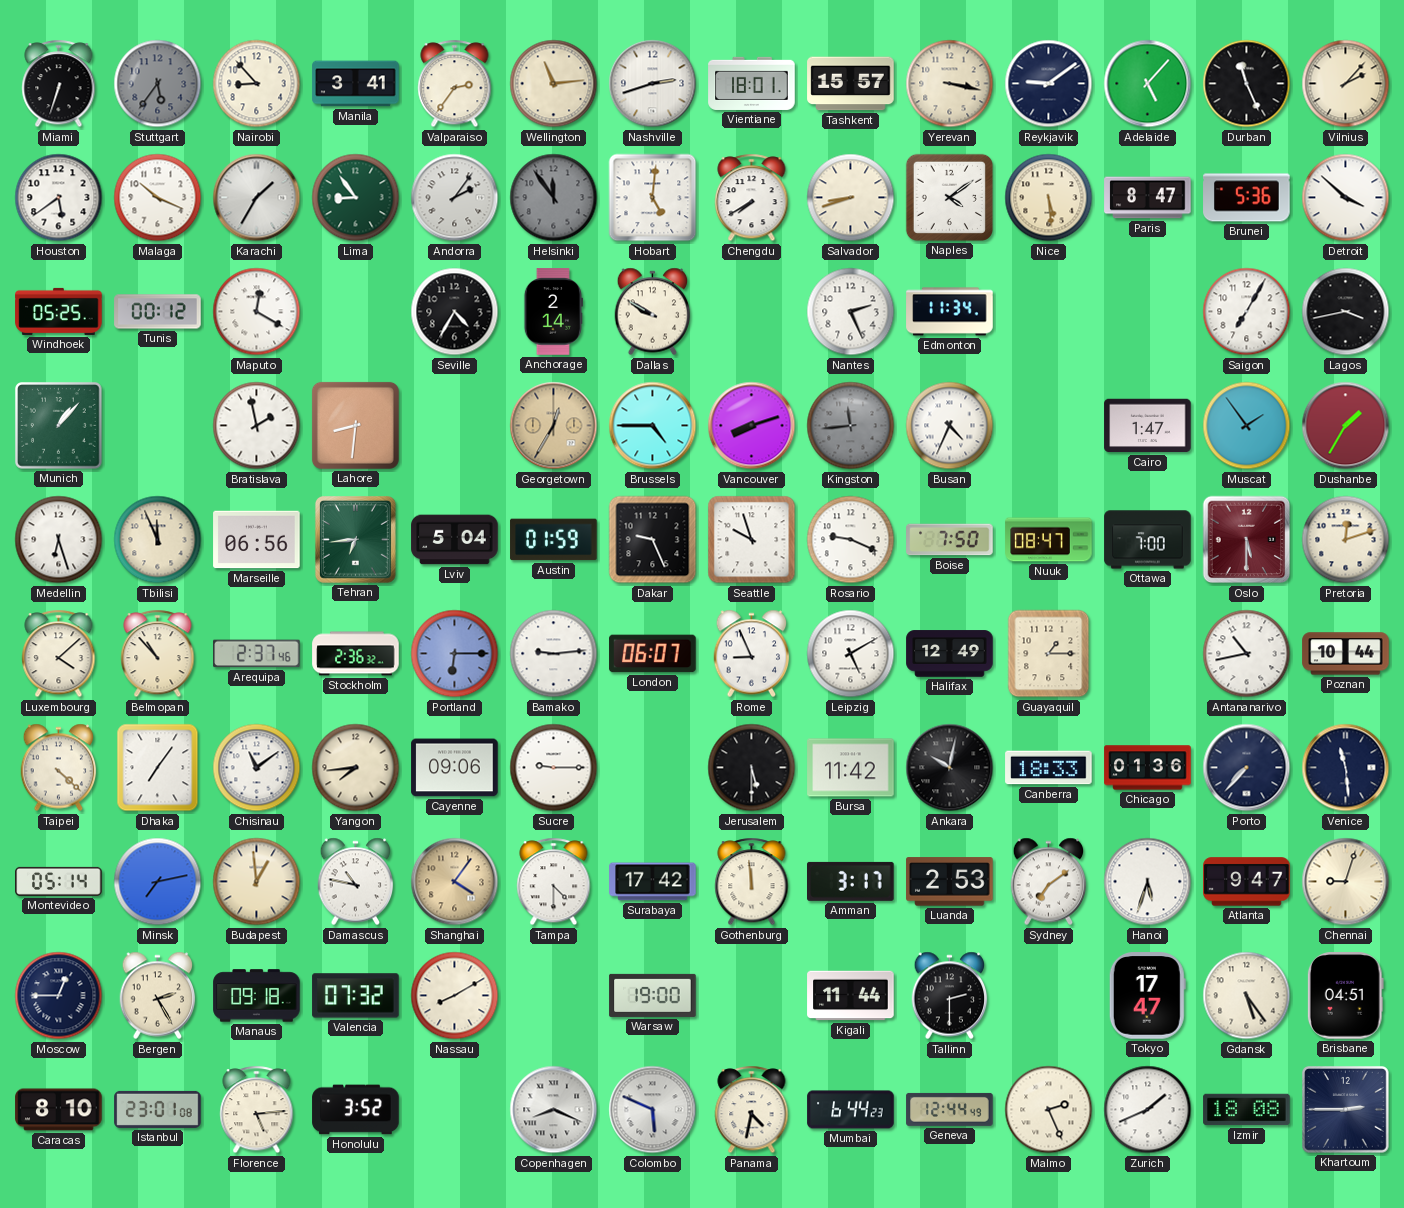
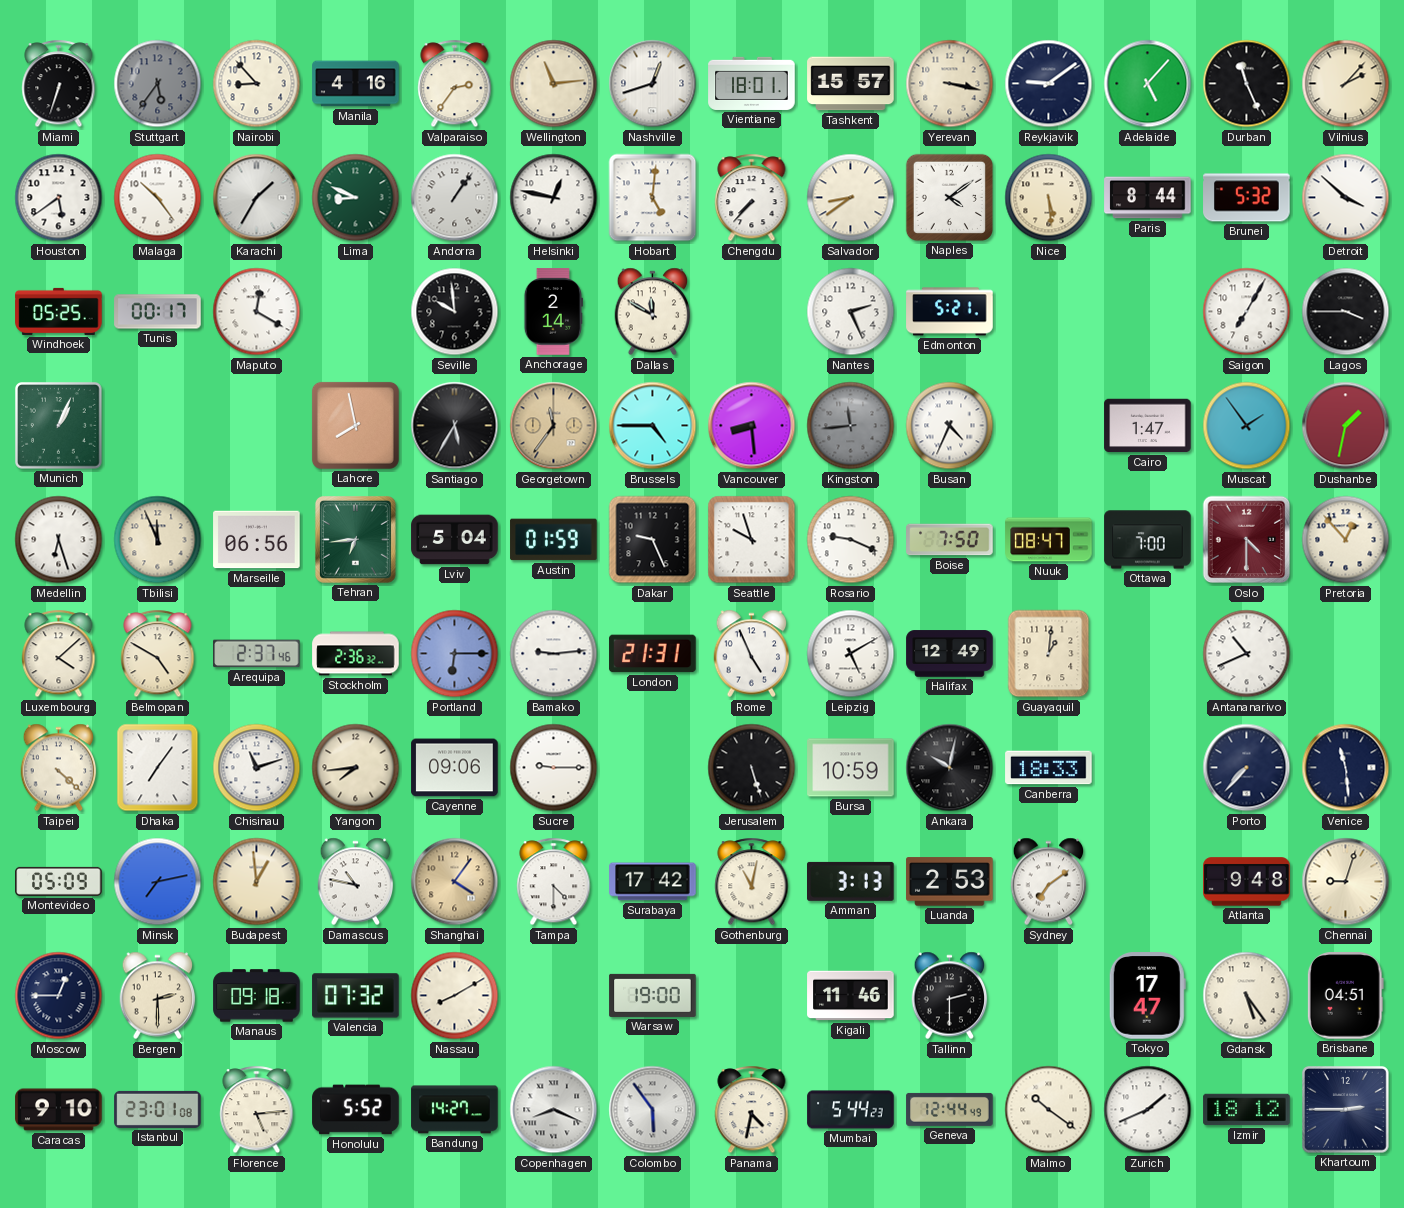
Manila: 3:41 -> 4:16
Nashville: 2:42 -> 12:42
Malaga: 10:19 -> 10:24
Lima: 8:54 -> 8:49
Andorra: 2:06 -> 1:06
Helsinki: 11:54 -> 12:47
Helsinki dial: grey -> white
Chengdu: 7:40 -> 7:37
Salvador: 8:42 -> 8:39
Paris: 8:47 -> 8:44
Brunei: 5:36 -> 5:32
Tunis: 00:12 -> 00:17
Seville: 4:35 -> 9:59
Dallas: 9:50 -> 11:50
Edmonton: 11:34 -> 5:21
Lagos: 3:43 -> 3:45
Munich: 1:07 -> 1:04
Bratislava: 1:58 -> none
Lahore: 8:31 -> 7:58
Santiago: none -> 5:35
Georgetown: 12:35 -> 11:36
Vancouver: 8:12 -> 8:29
Dushanbe: 1:35 -> 1:32
Oslo: 5:30 -> 4:30
Pretoria: 12:12 -> 12:53
Belmopan: 10:53 -> 4:50
London: 06:07 -> 21:31
Rome: 8:56 -> 4:56
Guayaquil: 1:15 -> 1:01
Antananarivo: 10:43 -> 10:41
Poznan: 10:44 -> none
Chisinau: 11:09 -> 11:12
Jerusalem: 5:30 -> 5:27
Bursa: 11:42 -> 10:59
Chicago: 01:36 -> none
Montevideo: 05:14 -> 05:09
Gothenburg: 11:59 -> 11:02
Amman: 3:17 -> 3:13
Hanoi: 5:33 -> none
Atlanta: 9:47 -> 9:48
Bergen: 2:25 -> 2:30
Kigali: 11:44 -> 11:46
Caracas: 8:10 -> 9:10
Honolulu: 3:52 -> 5:52
Bandung: none -> 14:27
Colombo: 5:49 -> 5:54
Mumbai: 6:44 -> 5:44
Malmo: 2:26 -> 10:21
Izmir: 18:08 -> 18:12
